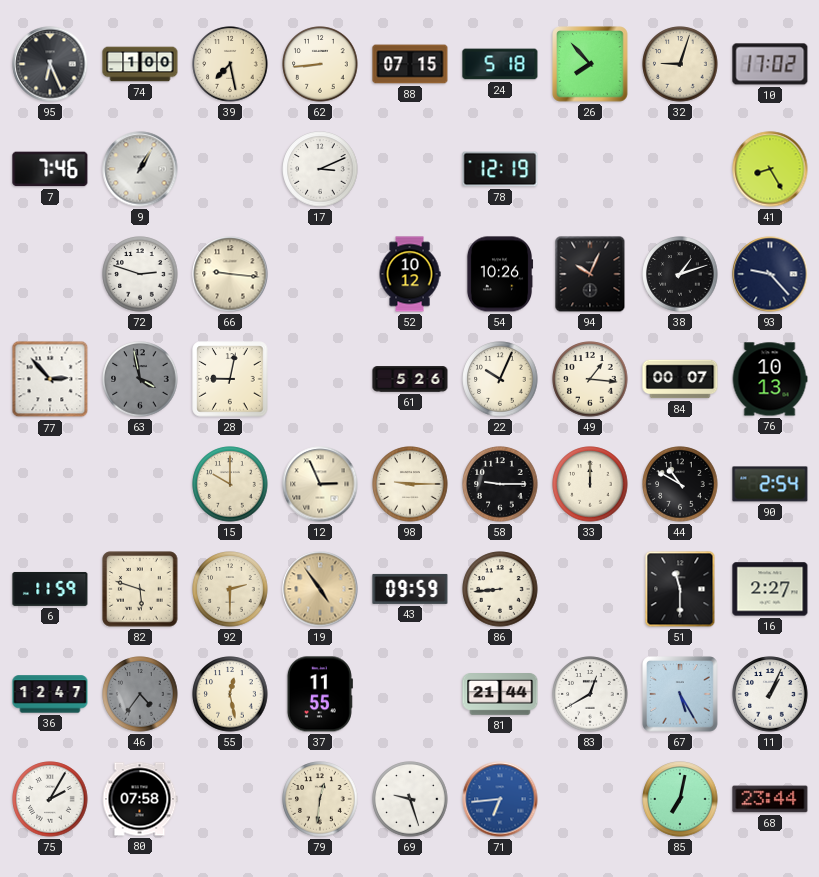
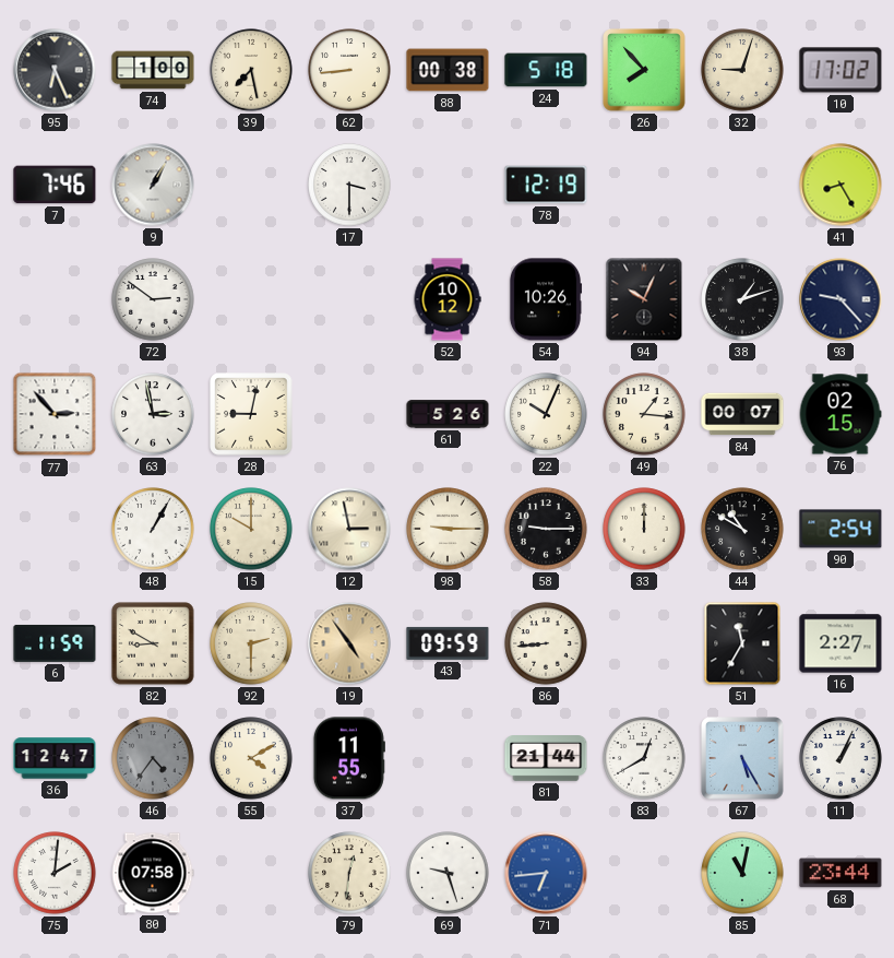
88: 07:15 -> 00:38
17: 3:11 -> 3:30
72: 2:48 -> 2:51
66: 9:16 -> none
63: 3:58 -> 2:58
63 dial: grey -> white
76: 10:13 -> 02:15
48: none -> 1:05
12: 2:56 -> 2:58
82: 5:48 -> 8:50
51: 11:30 -> 11:35
55: 12:28 -> 4:10
75: 2:05 -> 2:01
85: 7:02 -> 11:02
